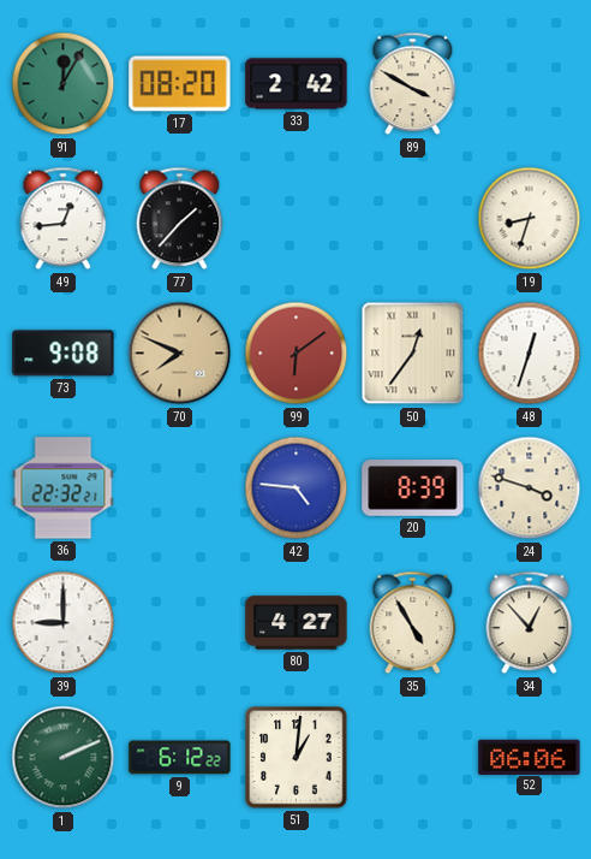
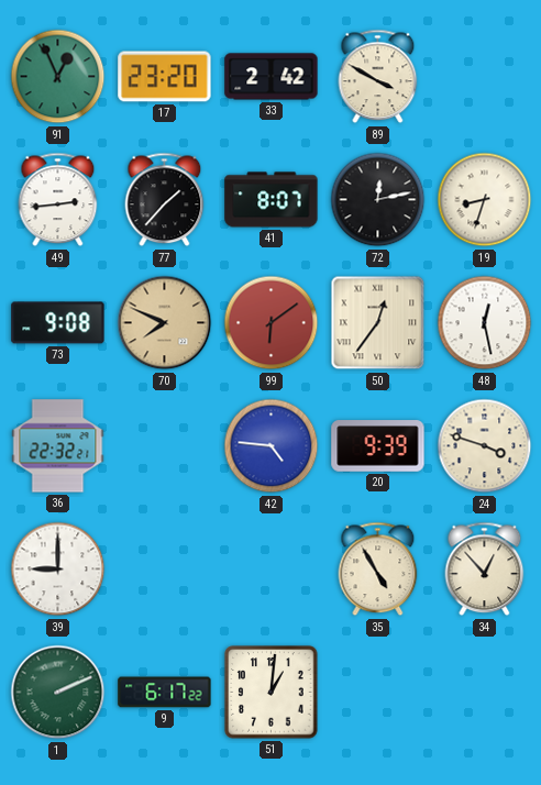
91: 12:05 -> 12:56
17: 08:20 -> 23:20
49: 12:44 -> 2:44
41: none -> 8:07
72: none -> 12:13
48: 12:33 -> 12:28
20: 8:39 -> 9:39
80: 4:27 -> none
9: 6:12 -> 6:17
52: 06:06 -> none
